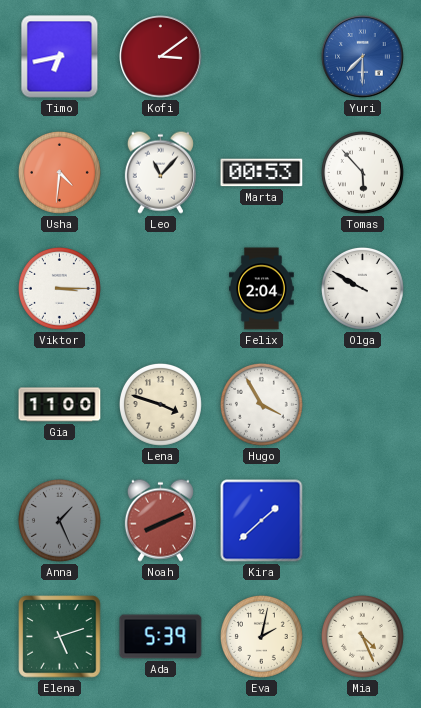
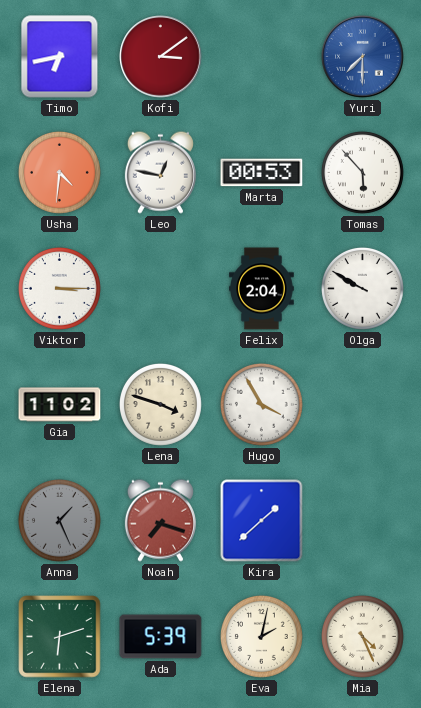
Leo: 11:07 -> 12:47
Gia: 11:00 -> 11:02
Noah: 8:11 -> 7:18
Elena: 5:12 -> 6:12
